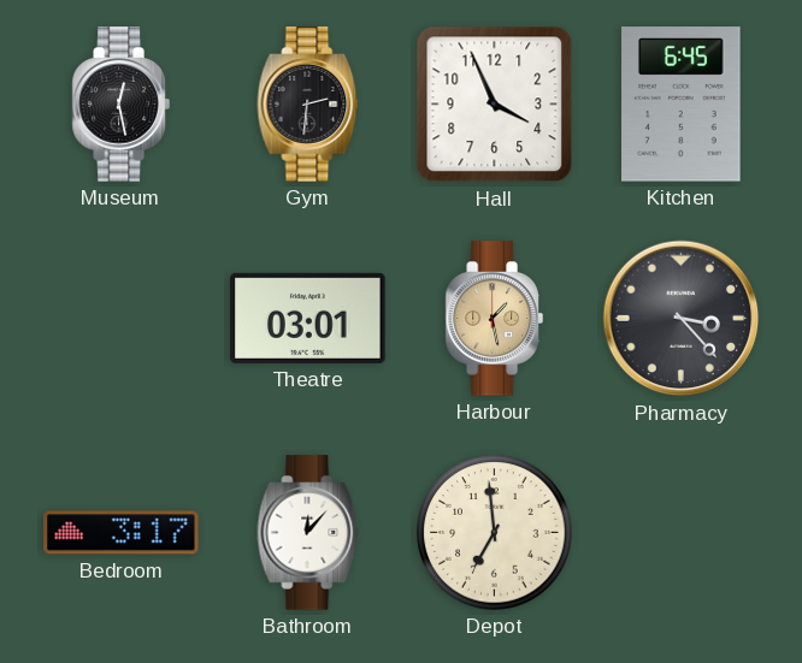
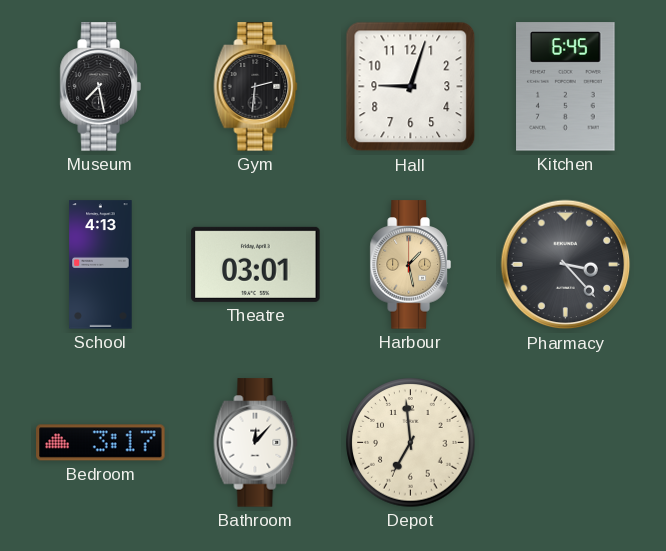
Museum: 12:28 -> 7:28
Hall: 3:56 -> 9:03
School: none -> 4:13
